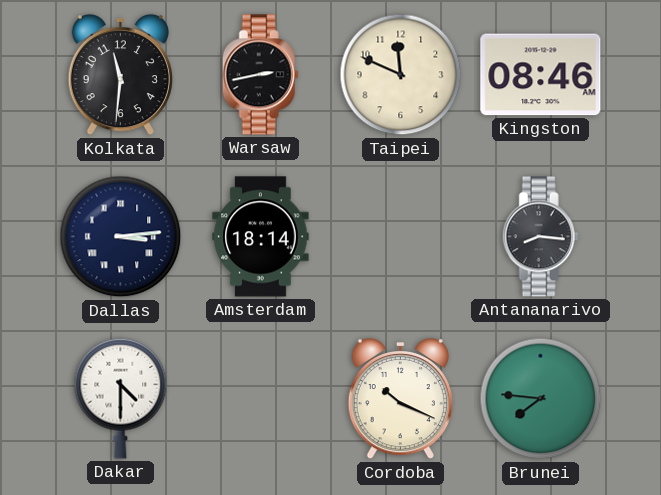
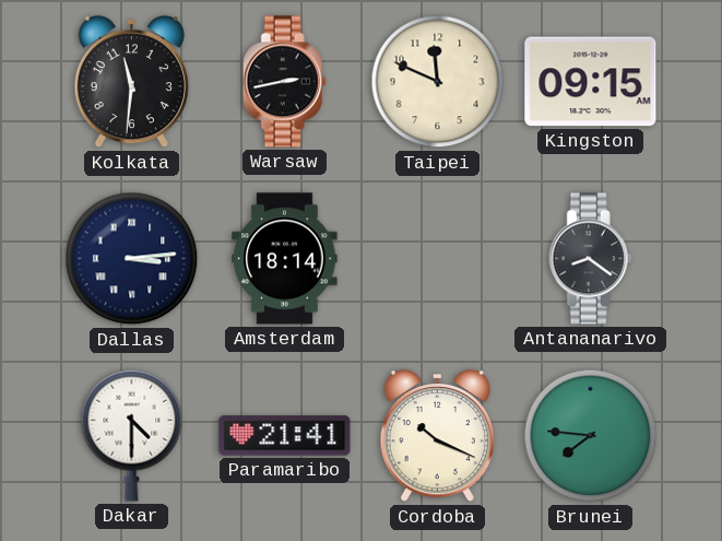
Kingston: 08:46 -> 09:15
Antananarivo: 8:16 -> 8:21
Paramaribo: none -> 21:41
